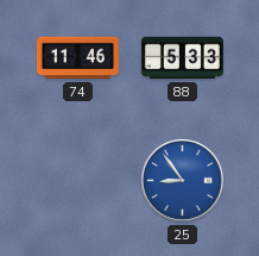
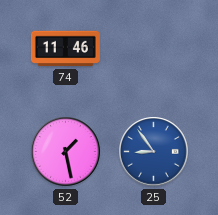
88: 5:33 -> none
52: none -> 1:28
